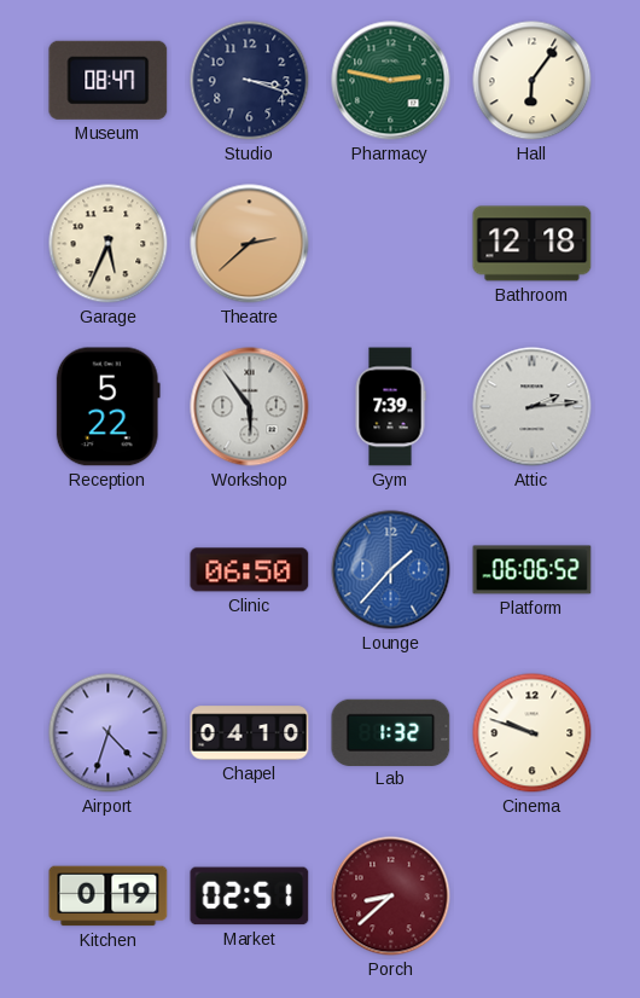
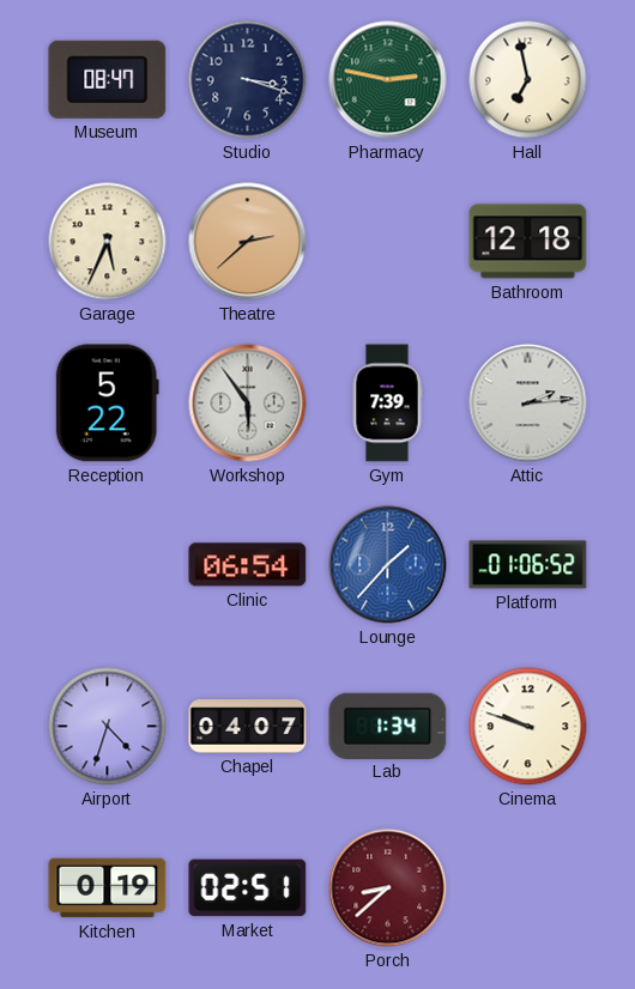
Hall: 6:06 -> 6:58
Clinic: 06:50 -> 06:54
Platform: 06:06 -> 01:06
Chapel: 04:10 -> 04:07
Lab: 1:32 -> 1:34
